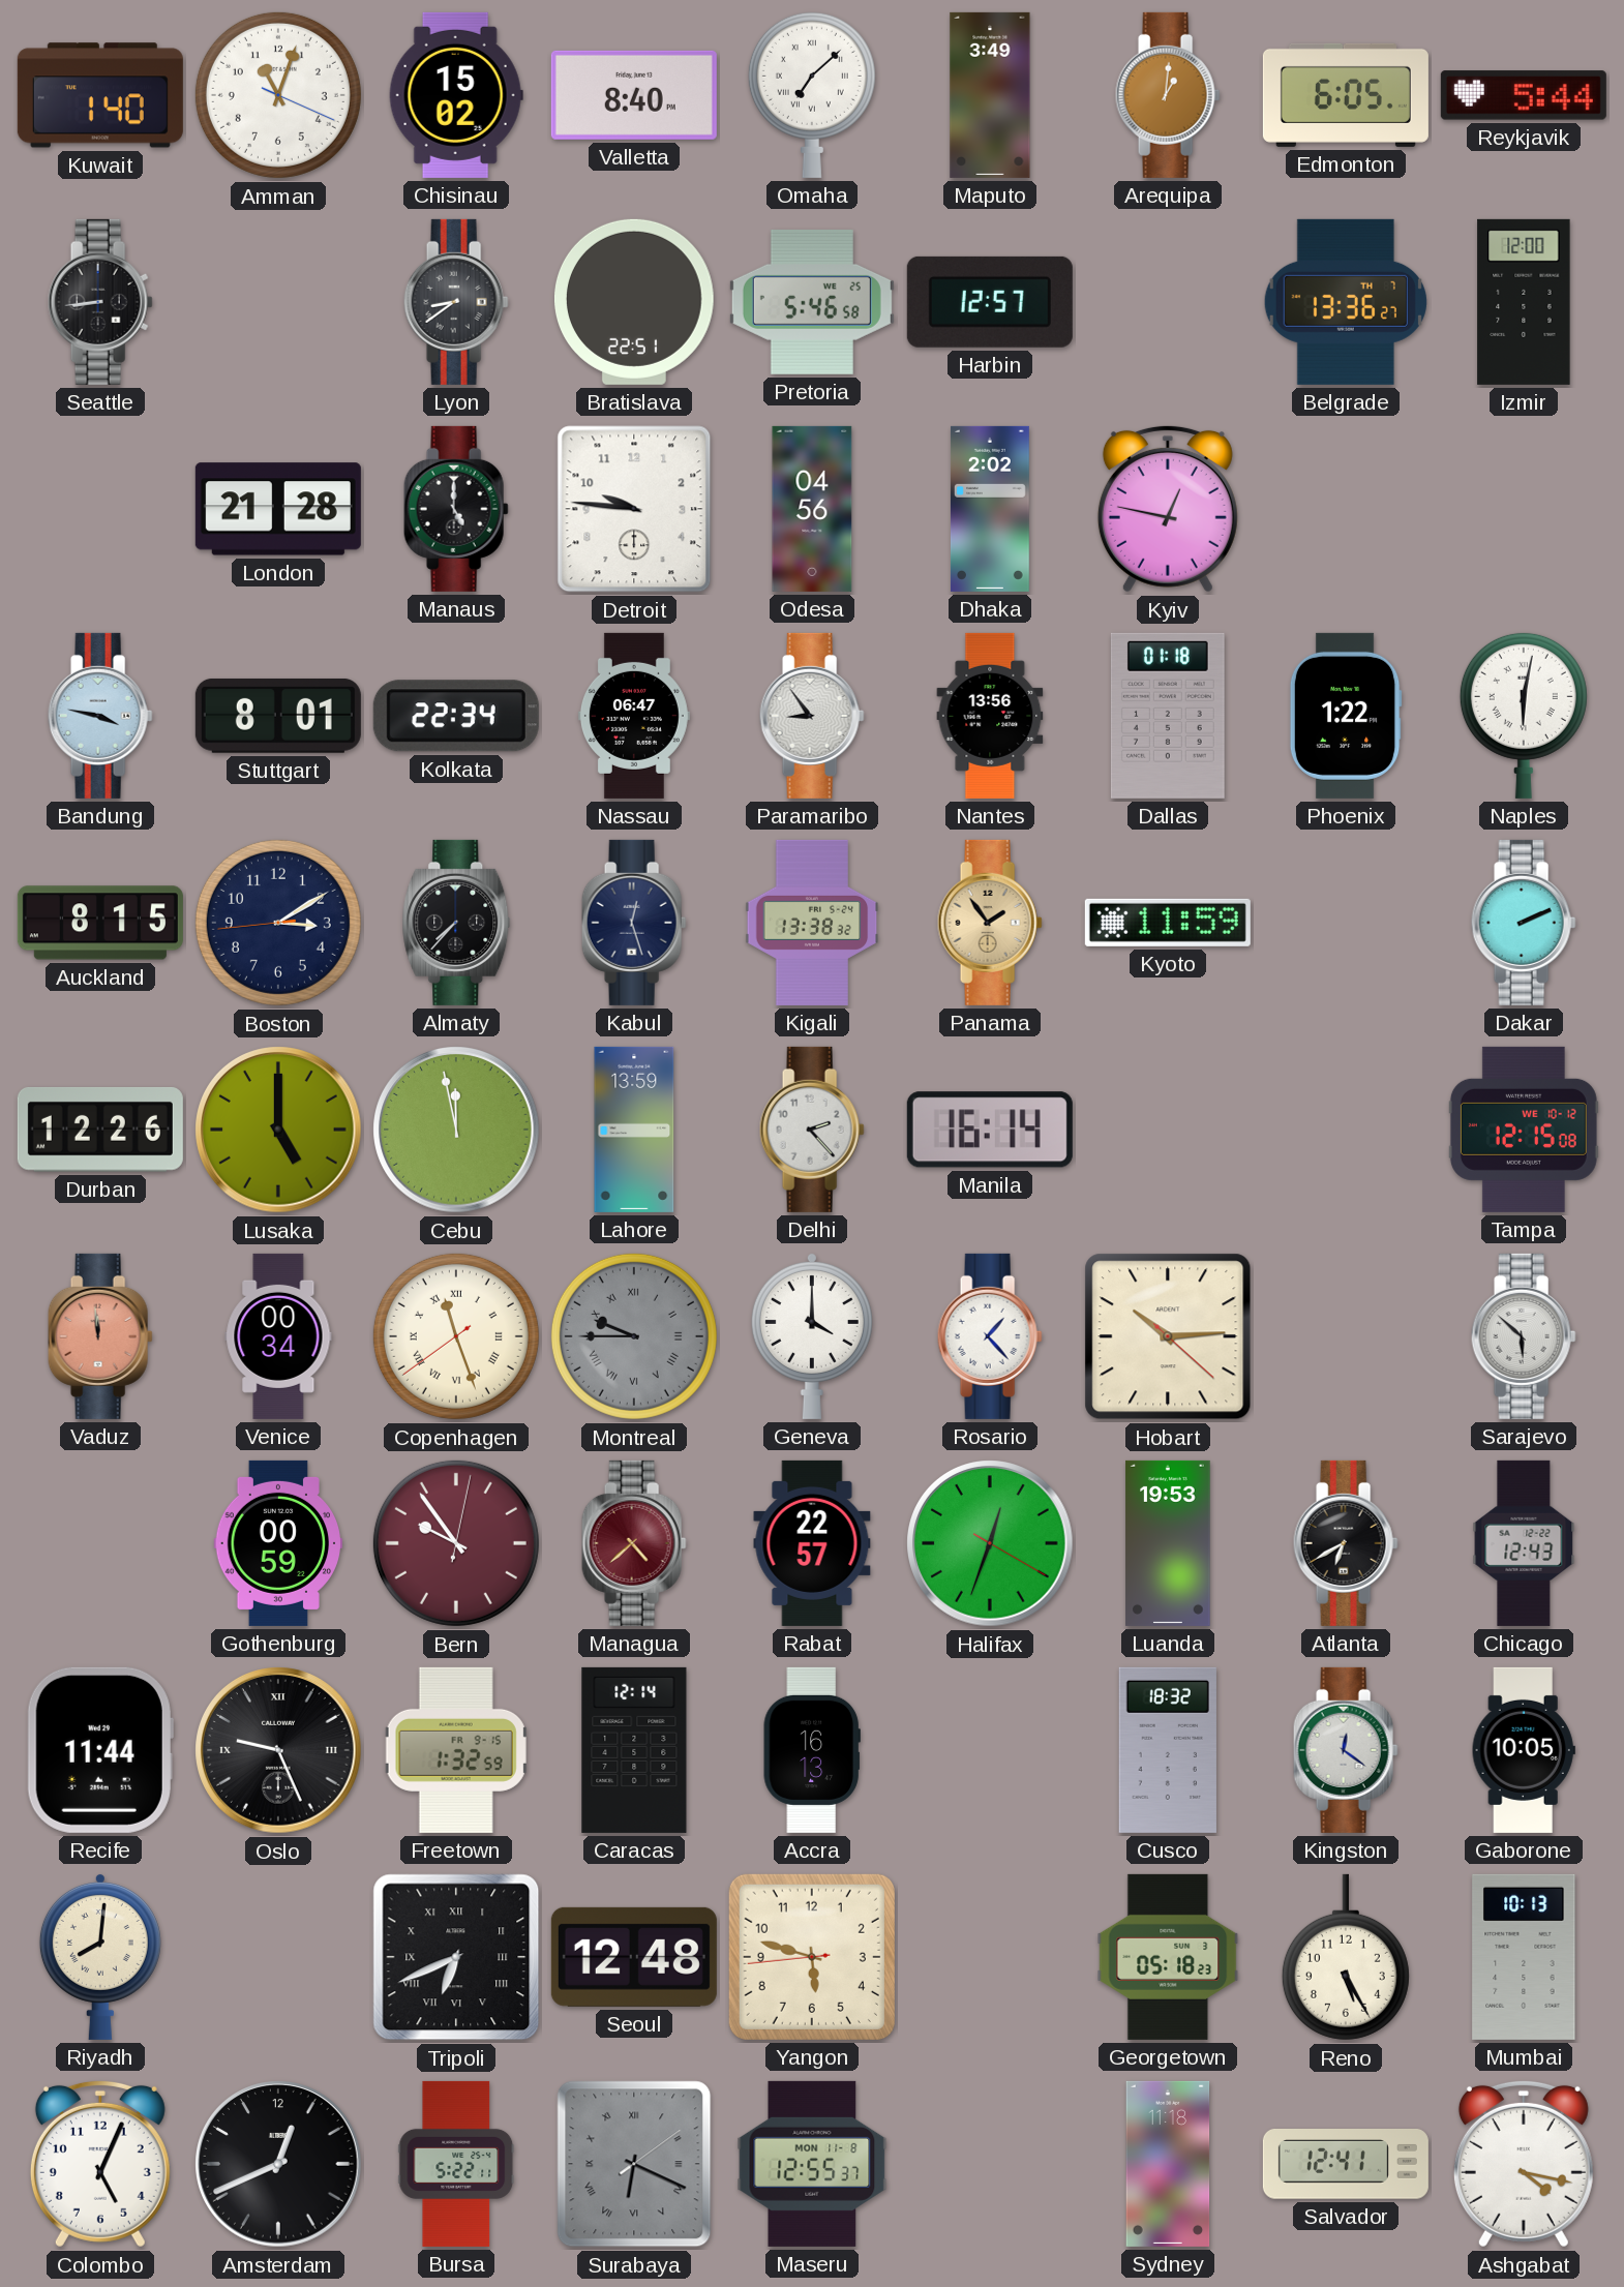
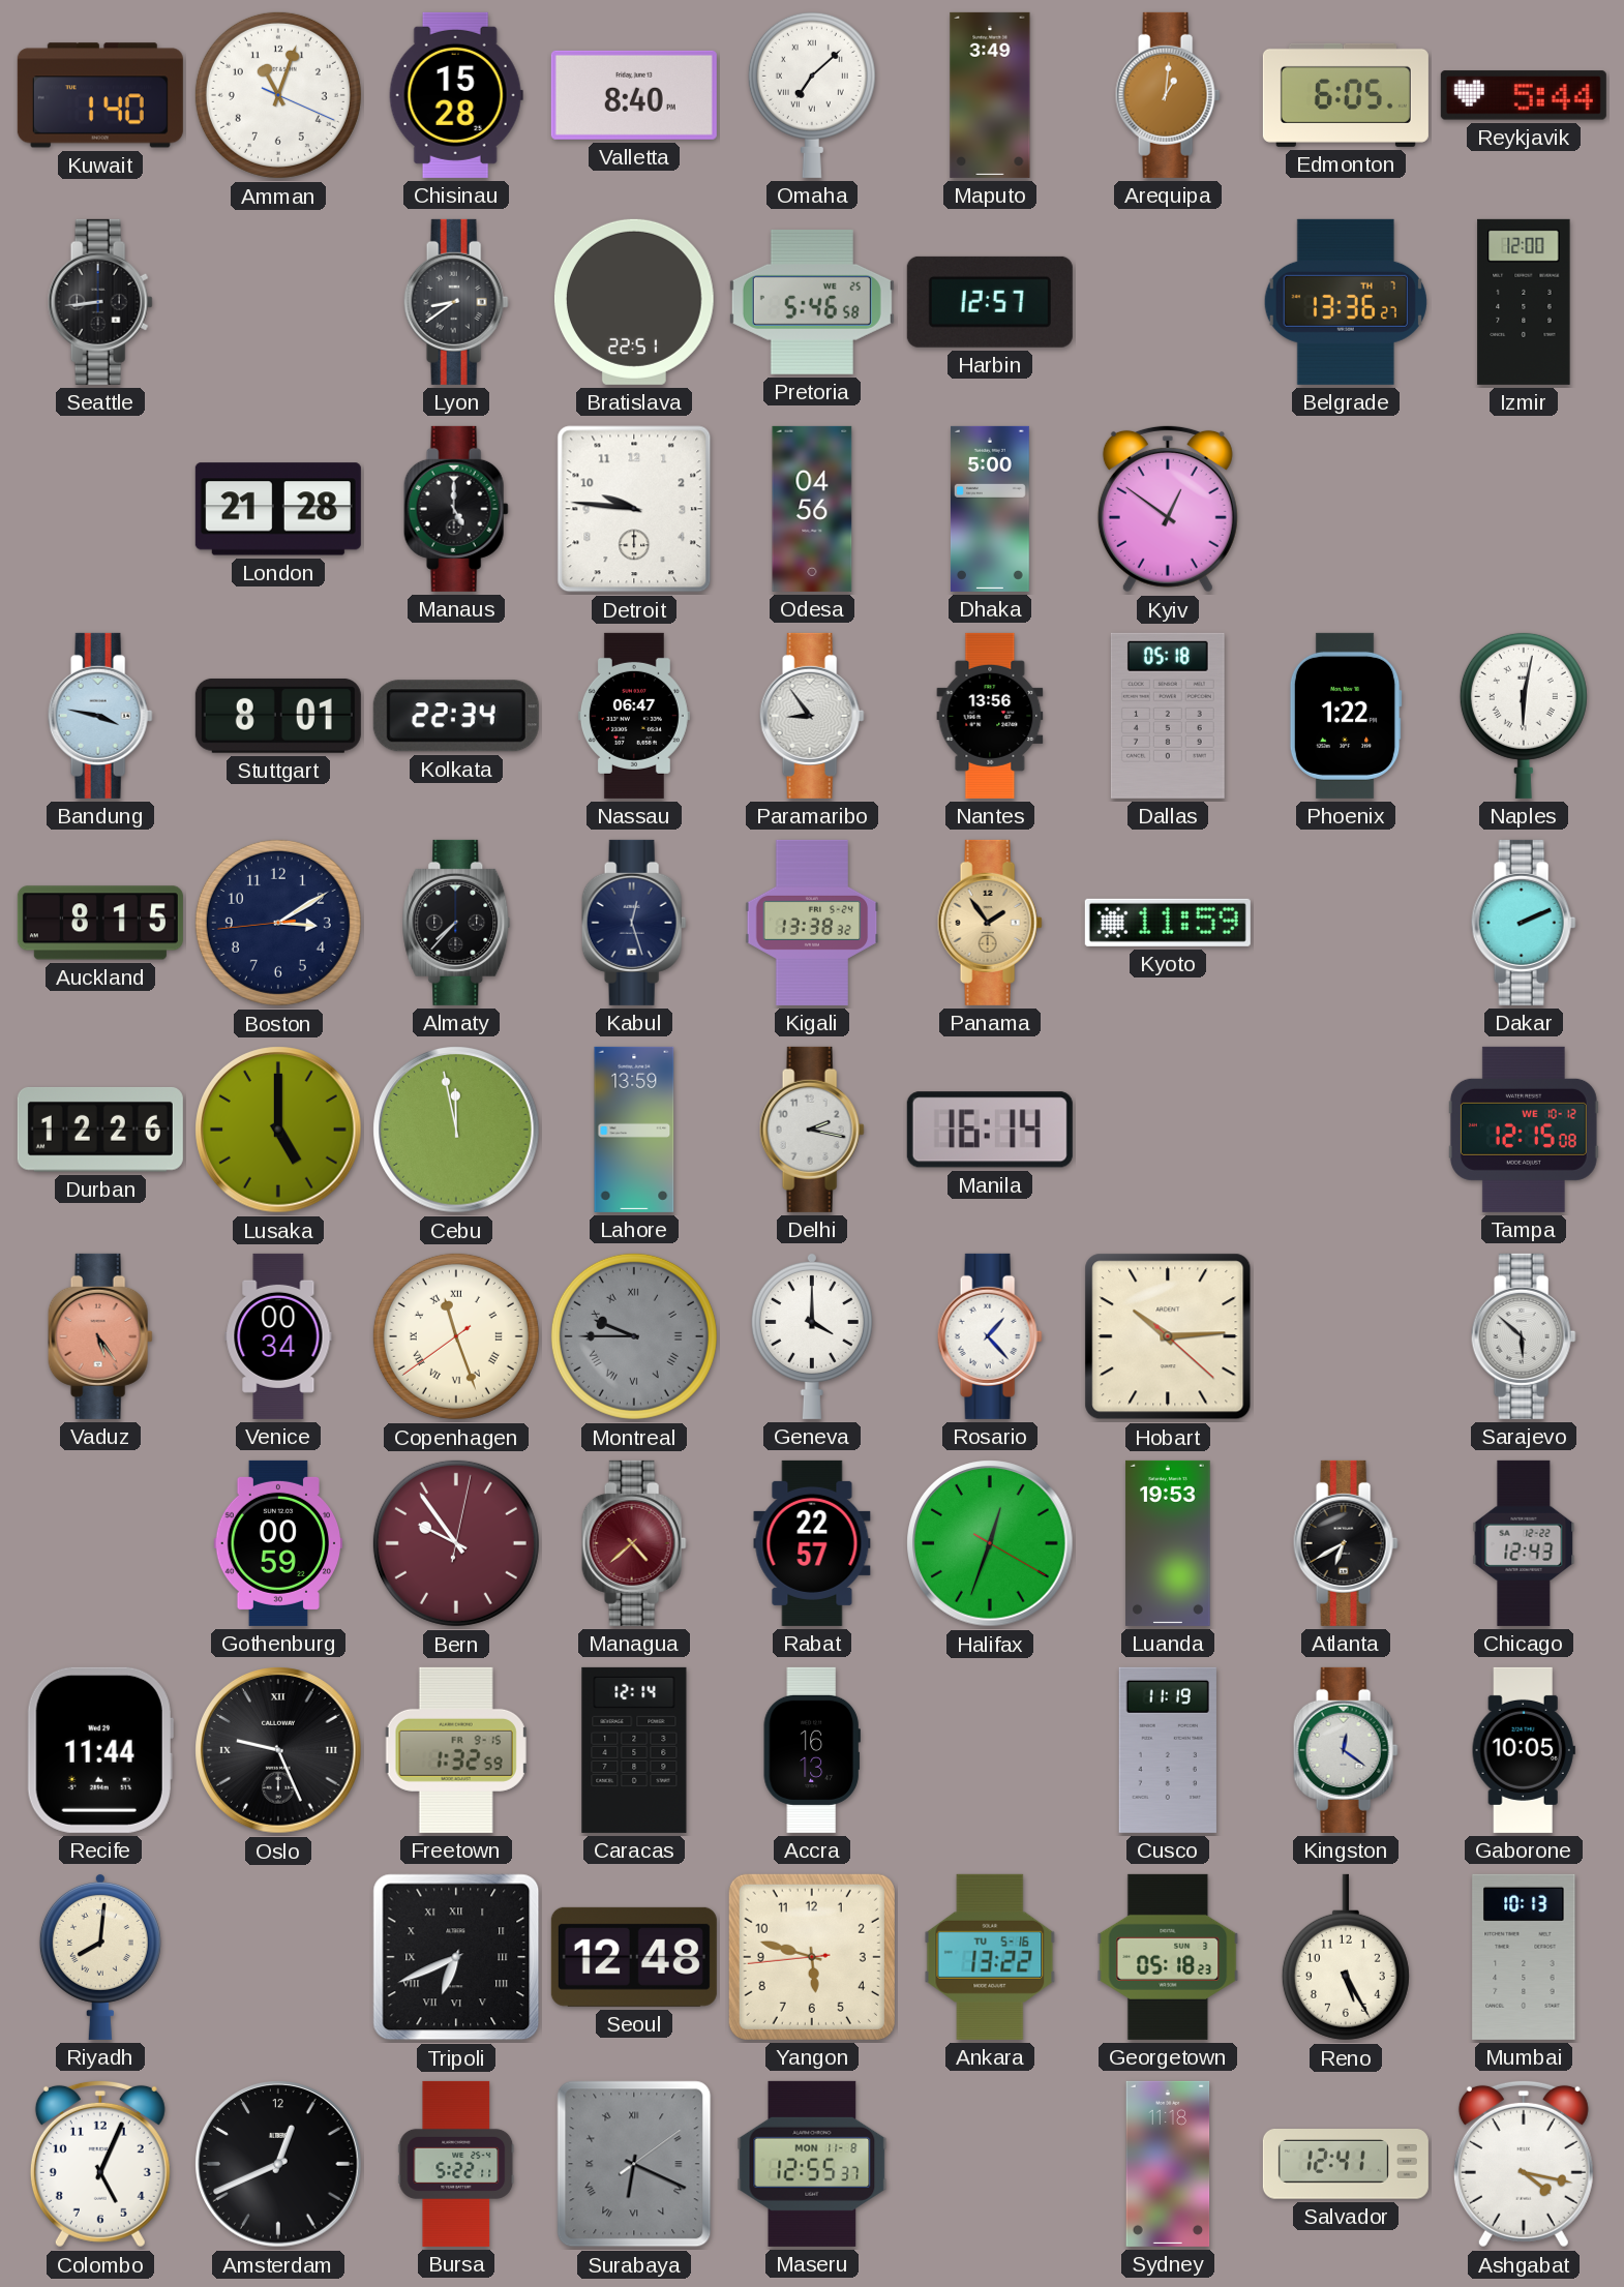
Chisinau: 15:02 -> 15:28
Dhaka: 2:02 -> 5:00
Kyiv: 12:47 -> 12:51
Dallas: 01:18 -> 05:18
Delhi: 2:23 -> 2:17
Vaduz: 11:59 -> 5:24
Cusco: 18:32 -> 11:19
Ankara: none -> 13:22
